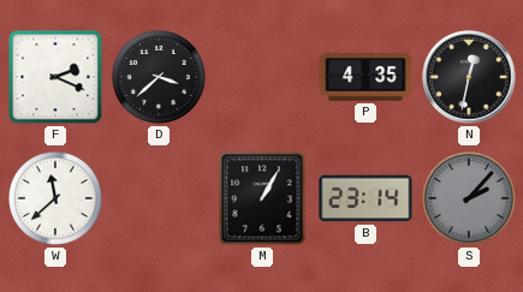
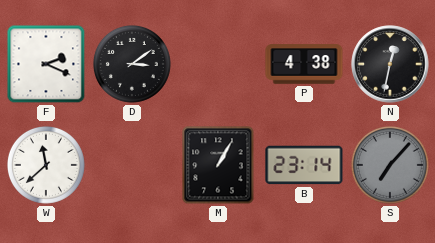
D: 3:38 -> 3:09
P: 4:35 -> 4:38
S: 2:07 -> 7:07
